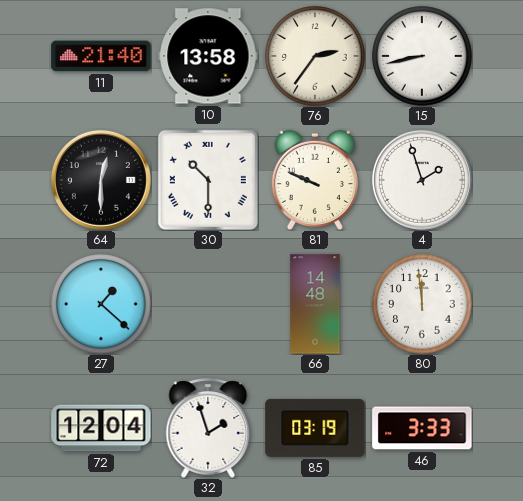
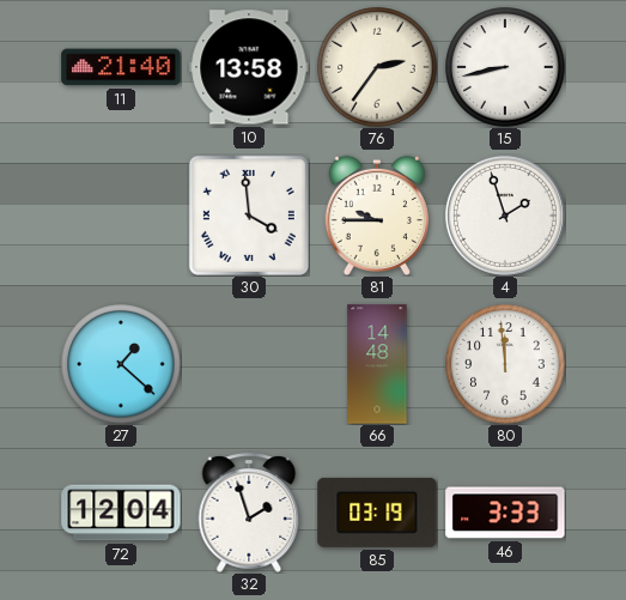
64: 12:30 -> none
30: 10:30 -> 3:59
81: 9:49 -> 9:45
